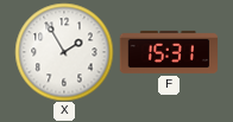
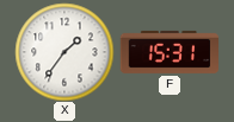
X: 1:55 -> 1:36
